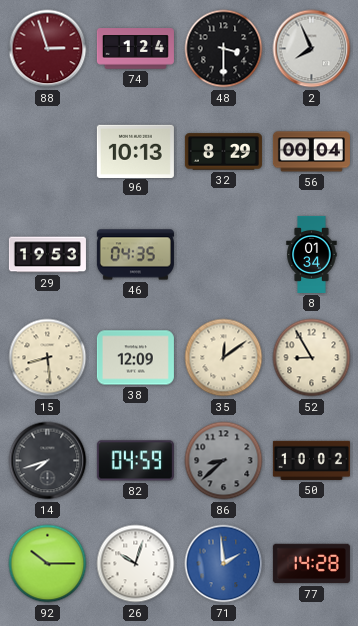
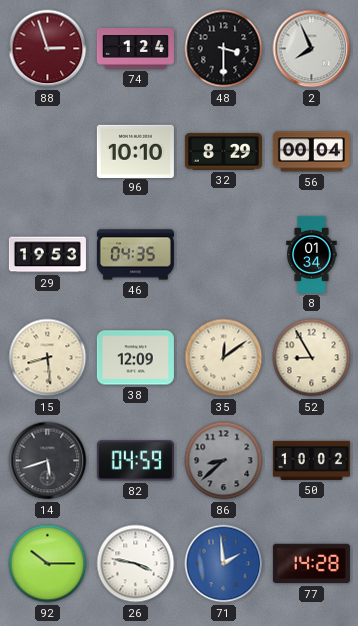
96: 10:13 -> 10:10
14: 7:42 -> 5:42
26: 10:03 -> 3:47
